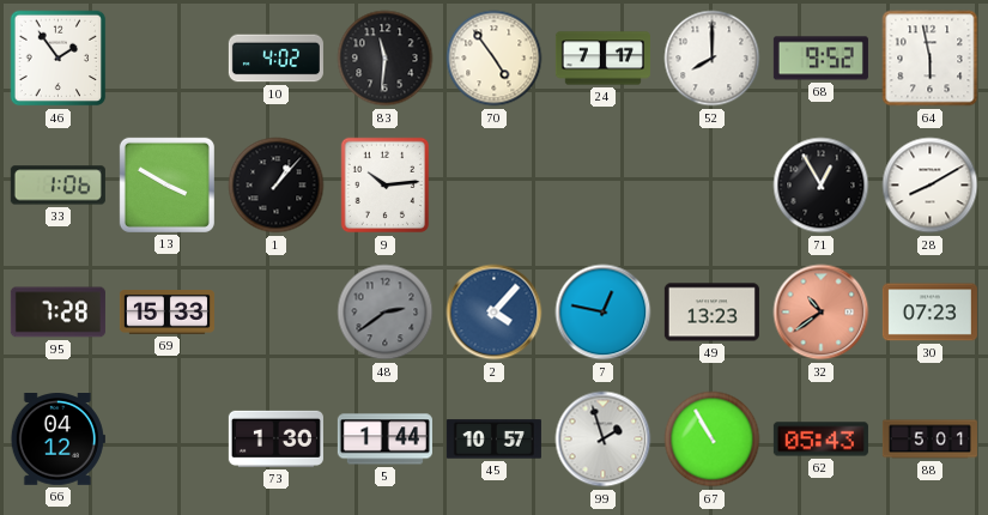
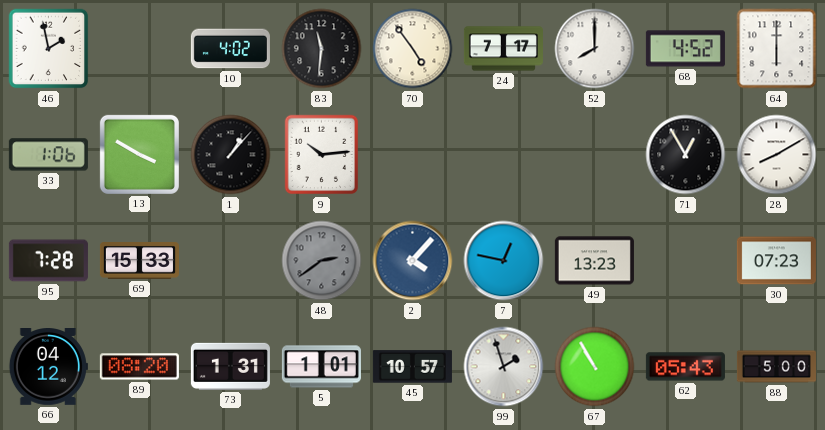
46: 1:54 -> 1:58
68: 9:52 -> 4:52
64: 5:58 -> 6:00
32: 10:39 -> none
89: none -> 08:20
73: 1:30 -> 1:31
5: 1:44 -> 1:01
88: 5:01 -> 5:00
